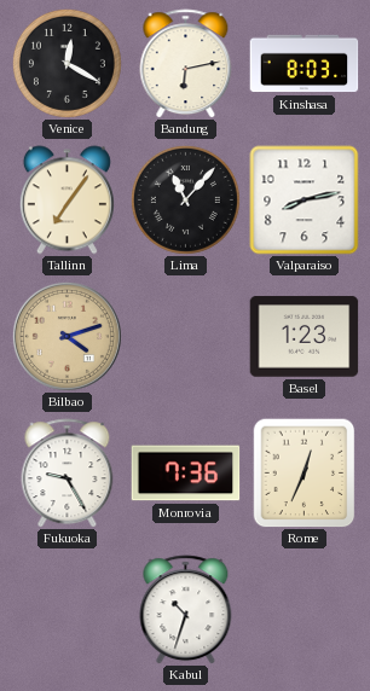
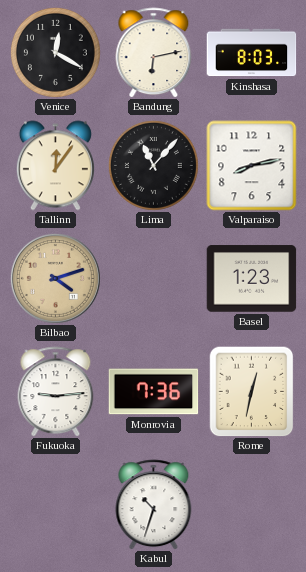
Tallinn: 7:06 -> 12:06
Fukuoka: 9:25 -> 9:14
Rome: 12:34 -> 12:32
